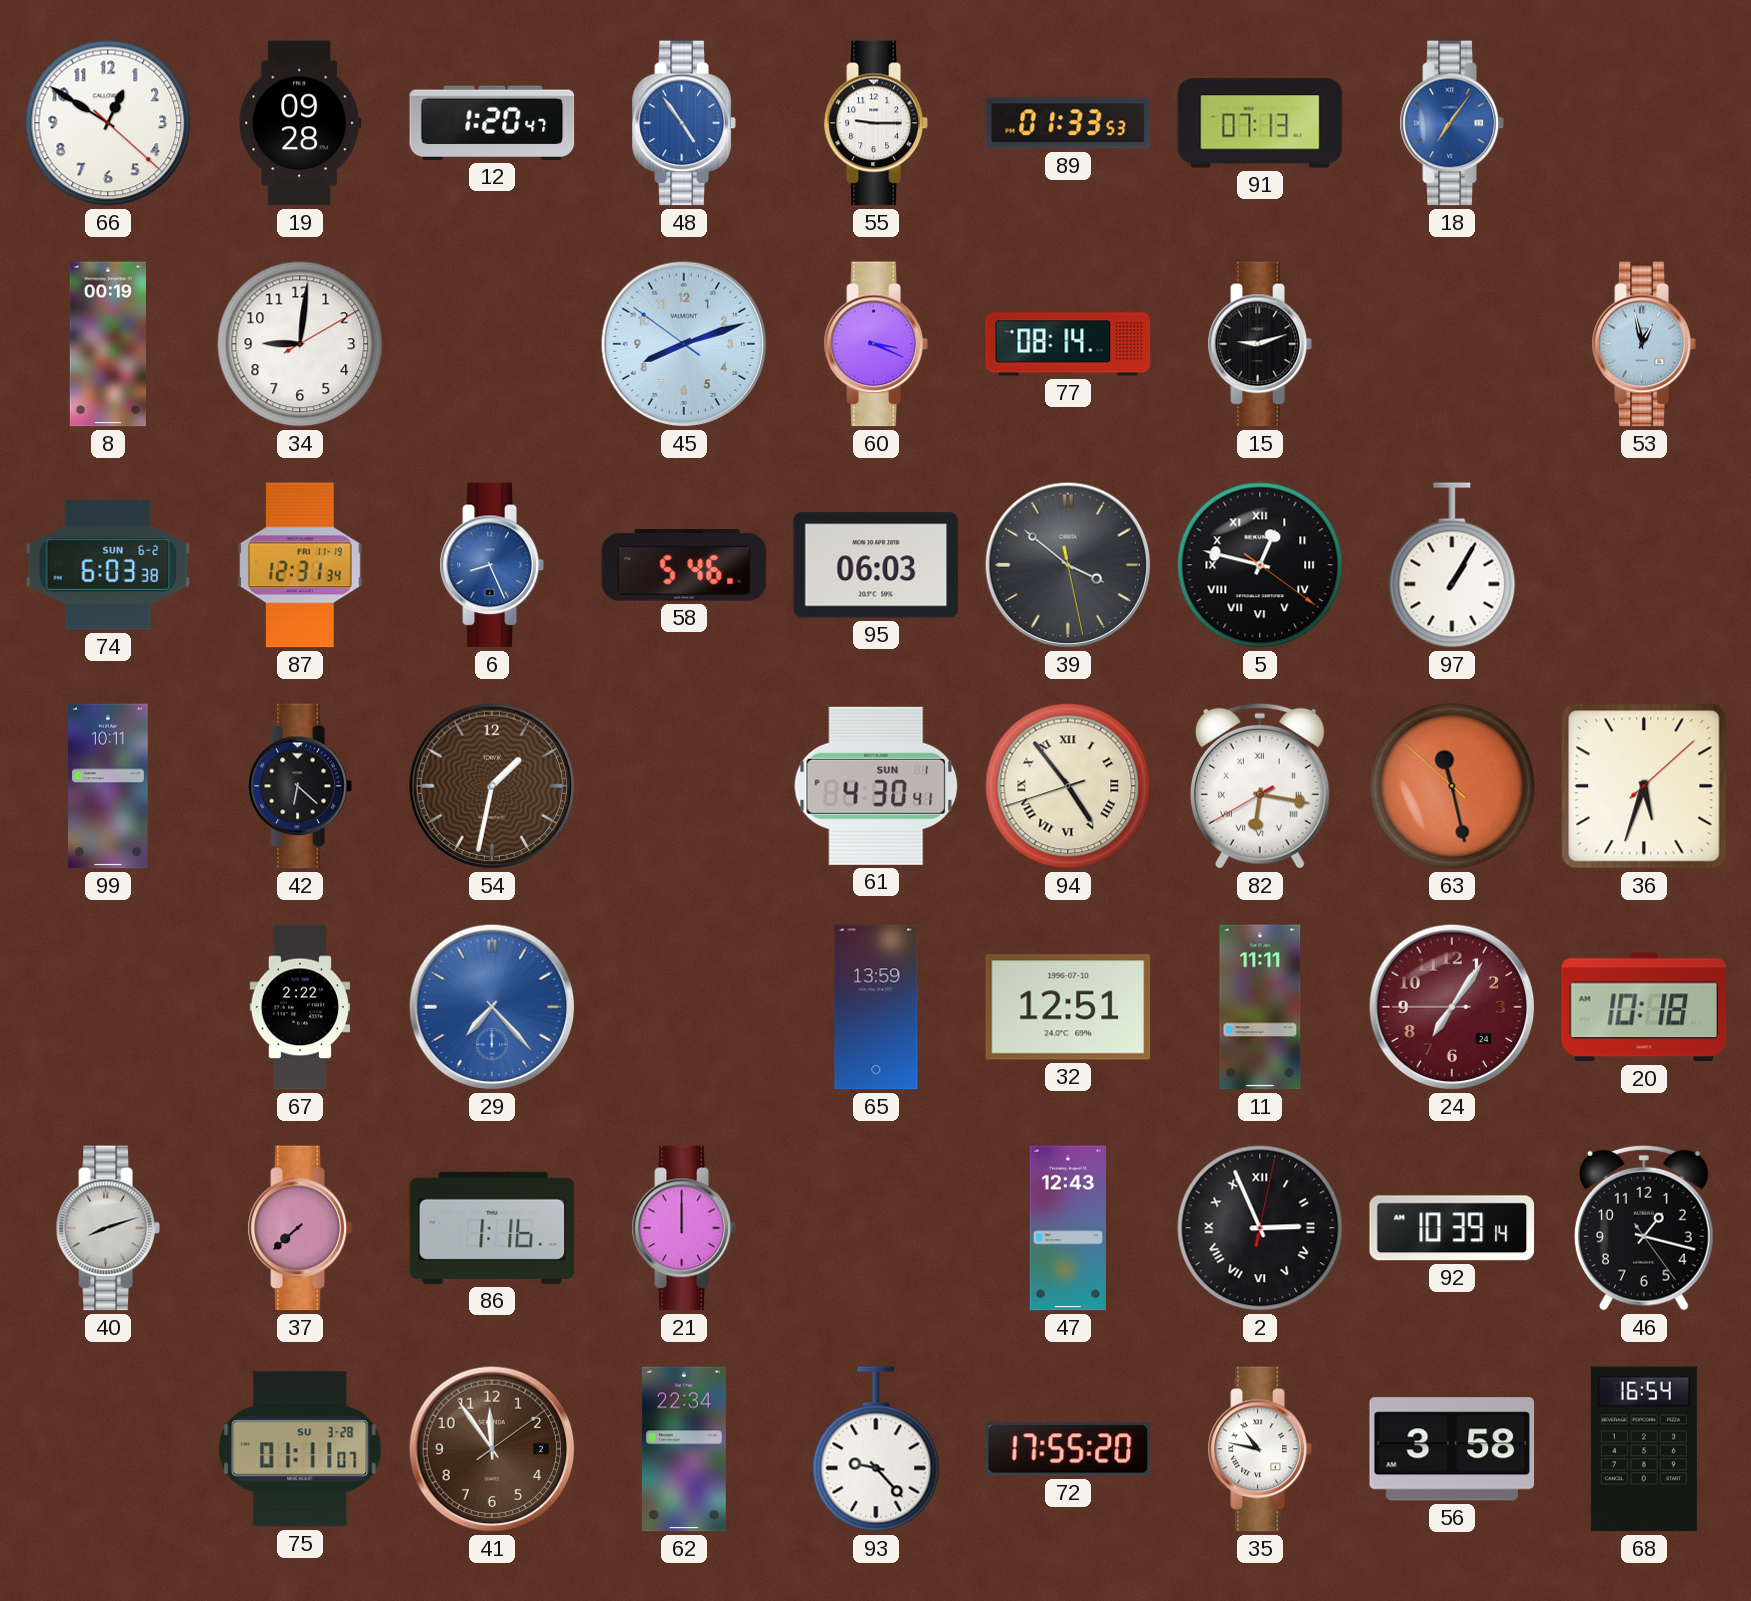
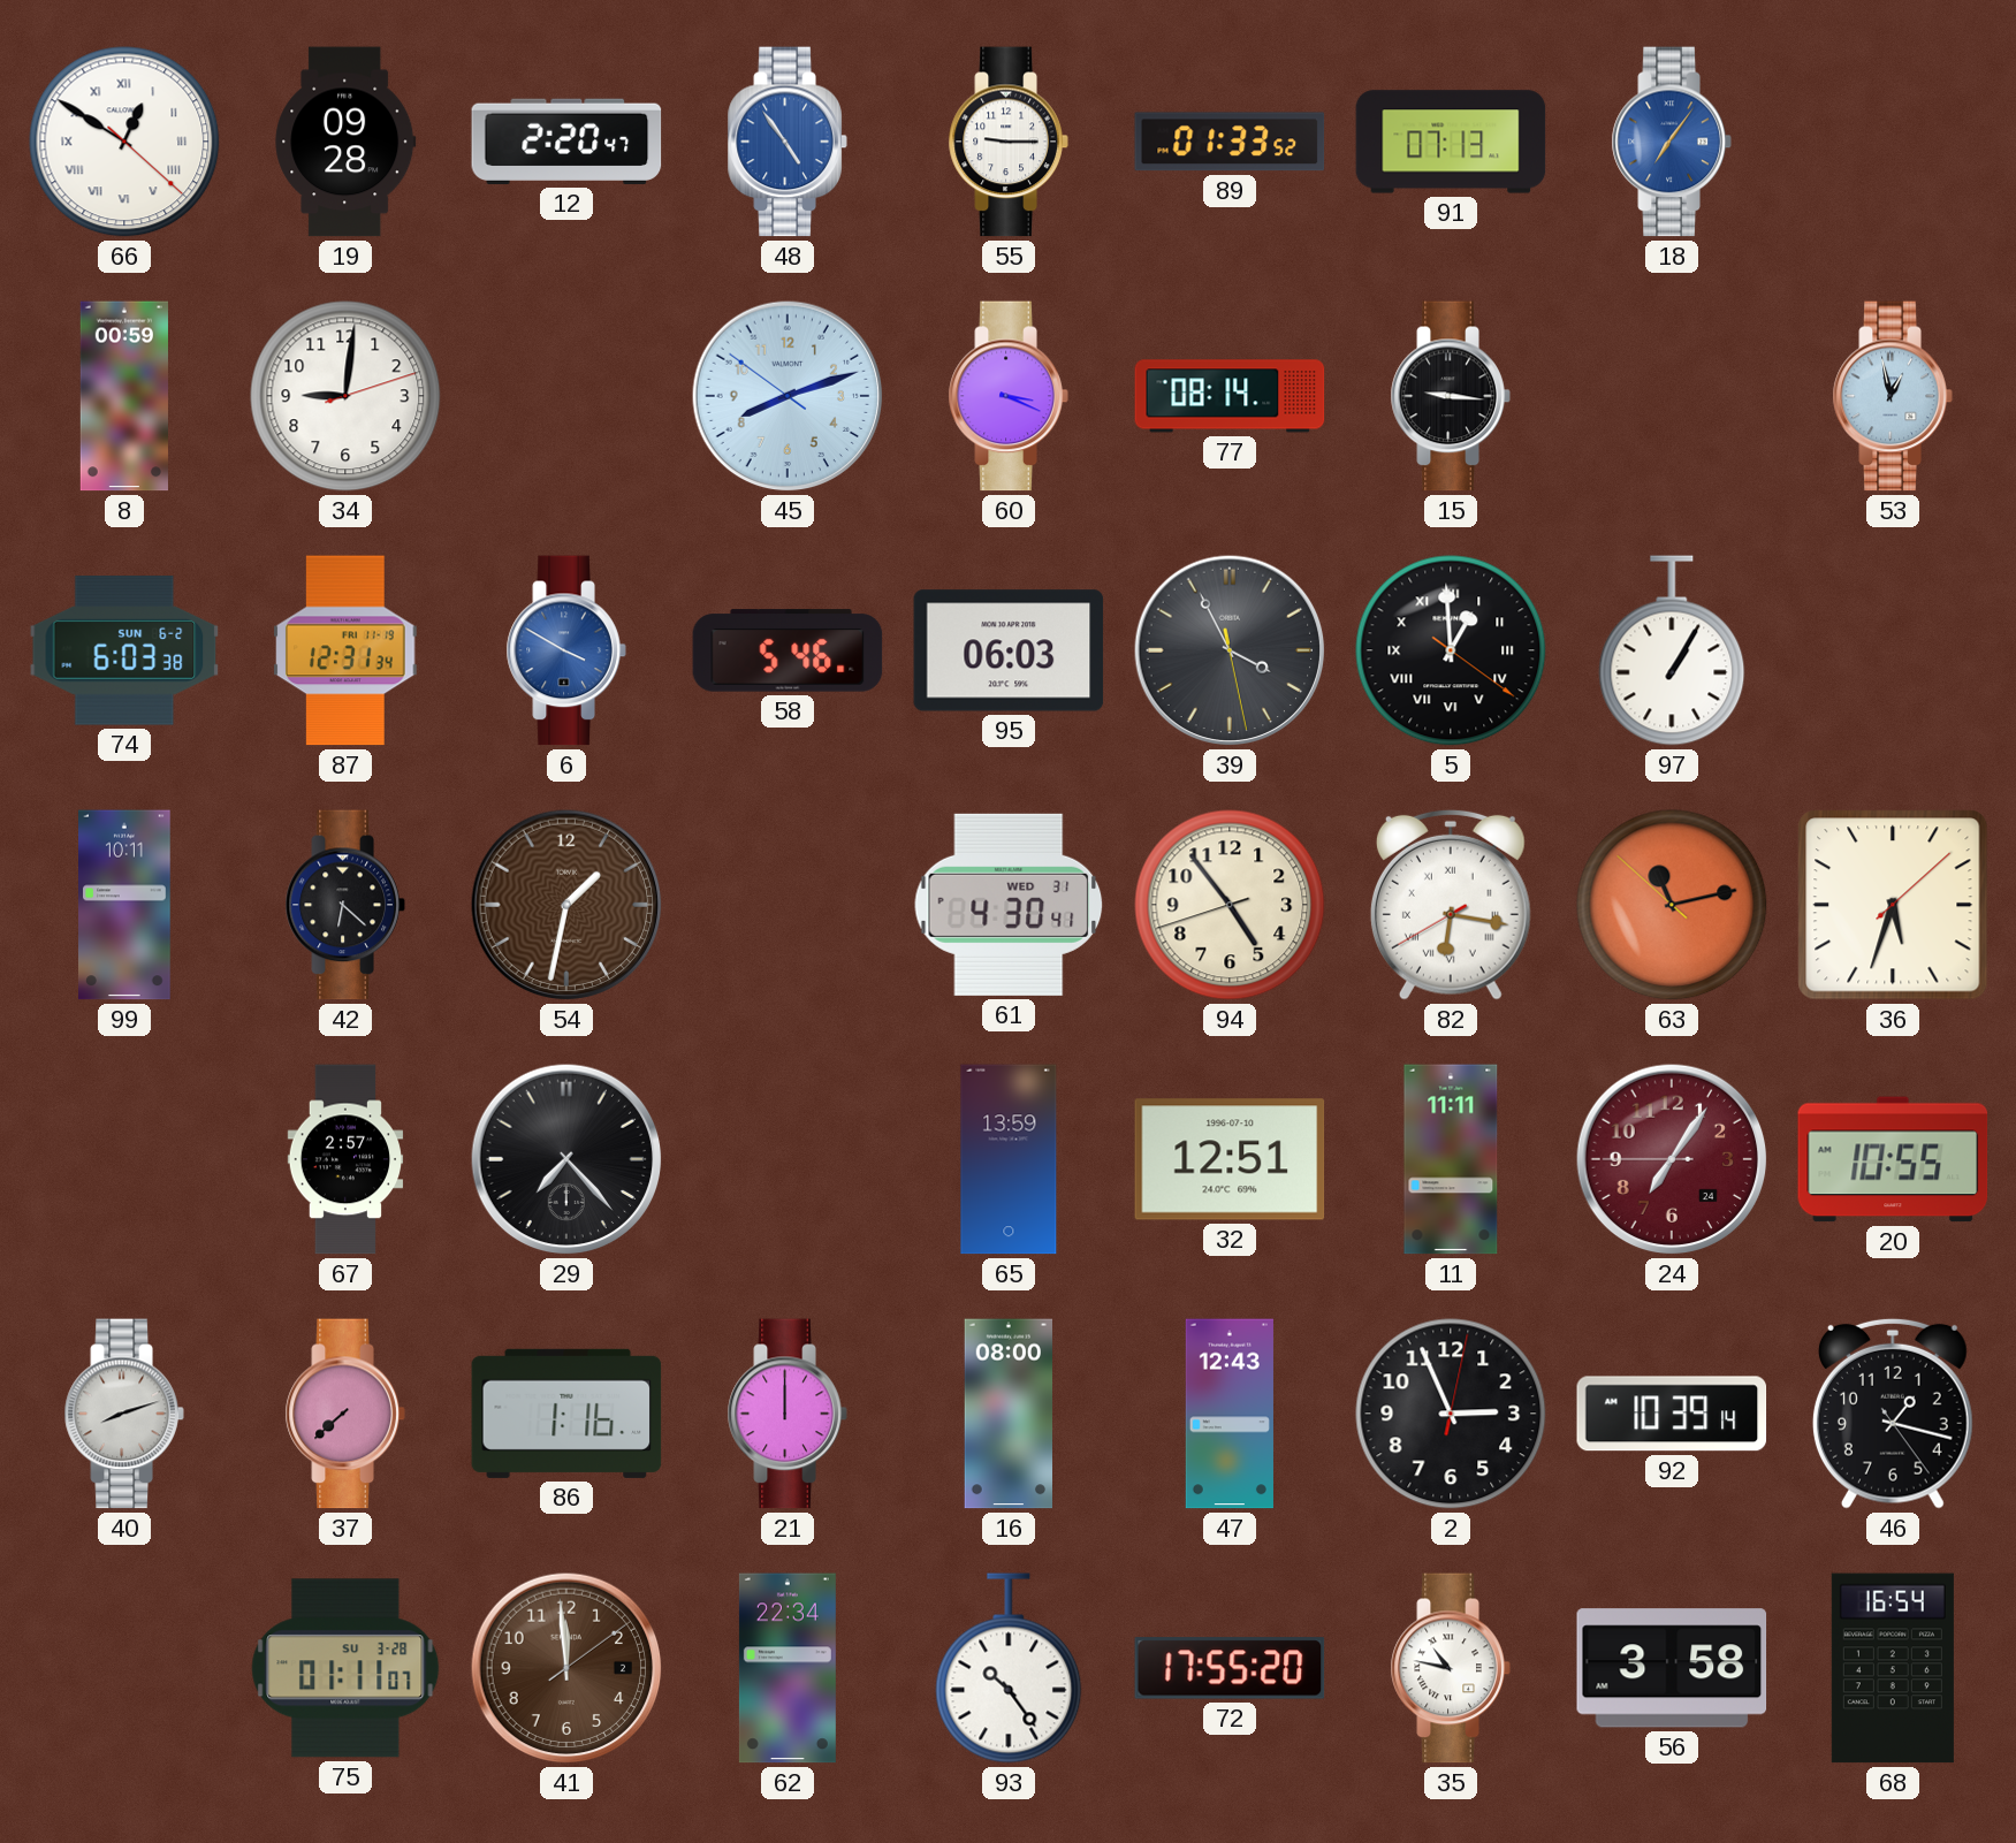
66 numerals: Arabic -> Roman
12: 1:20 -> 2:20
89: 01:33:53 -> 01:33:52
8: 00:19 -> 00:59
34: 9:01:10 -> 9:01:12
15: 9:12 -> 9:16
6: 8:26 -> 3:50
39: 3:51 -> 3:55
5: 12:47 -> 12:59
61 date: SUN 1 -> WED 31
94 numerals: Roman -> Arabic
63: 11:27 -> 11:12
67: 2:22 -> 2:57
29 dial: blue -> black
20: 10:18 -> 10:55
16: none -> 08:00
2 numerals: Roman -> Arabic
41: 11:54 -> 11:59
93: 9:23 -> 10:24
